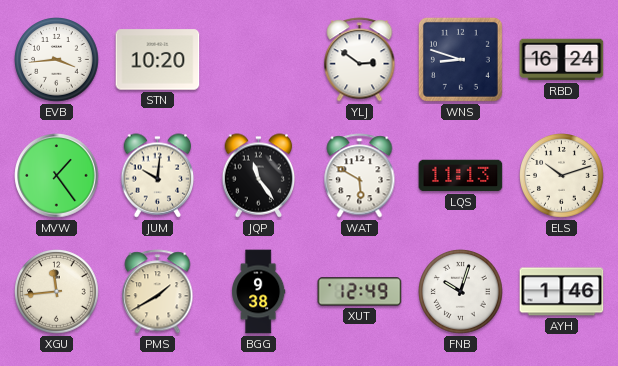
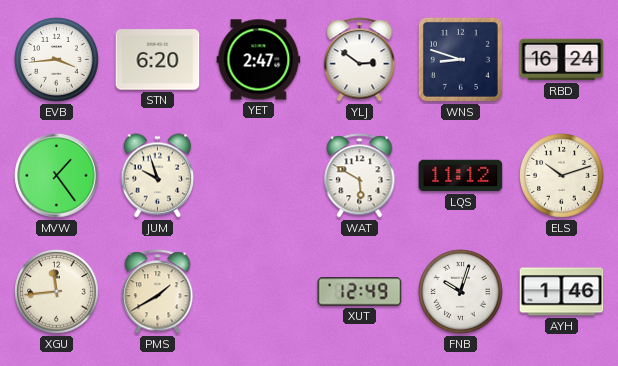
STN: 10:20 -> 6:20
YET: none -> 2:47
JUM: 10:01 -> 9:57
JQP: 11:24 -> none
LQS: 11:13 -> 11:12
BGG: 9:38 -> none
